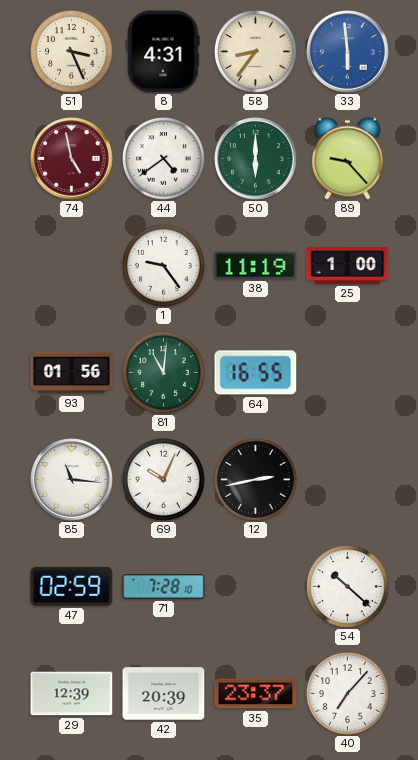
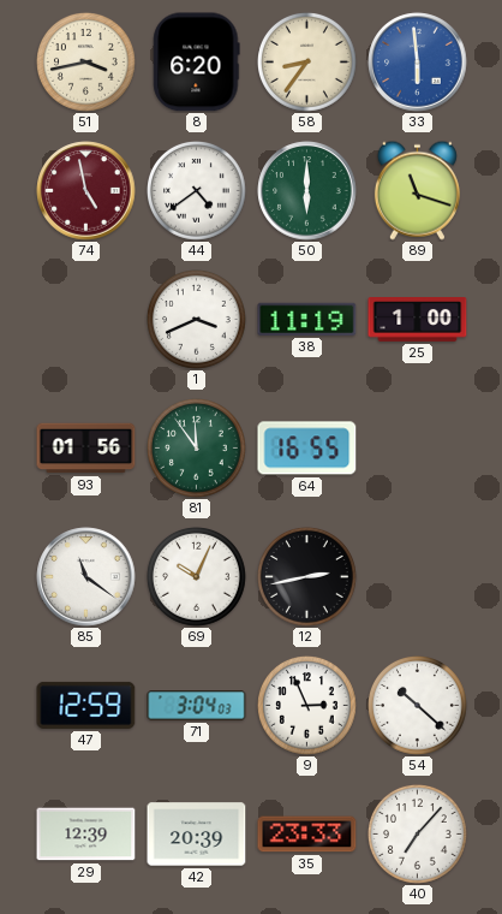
51: 3:26 -> 3:43
8: 4:31 -> 6:20
89: 9:23 -> 11:18
1: 9:24 -> 3:41
81: 11:01 -> 11:54
85: 11:16 -> 11:21
47: 02:59 -> 12:59
71: 7:28 -> 3:04
9: none -> 2:56
35: 23:37 -> 23:33
